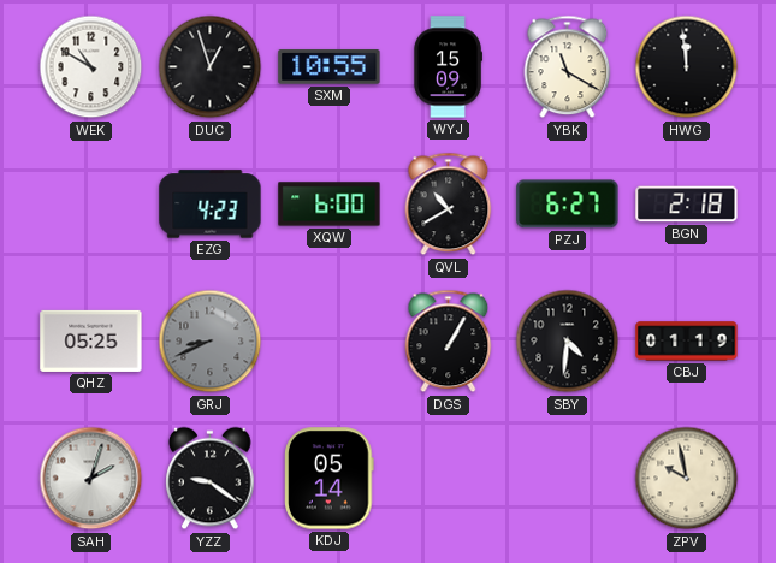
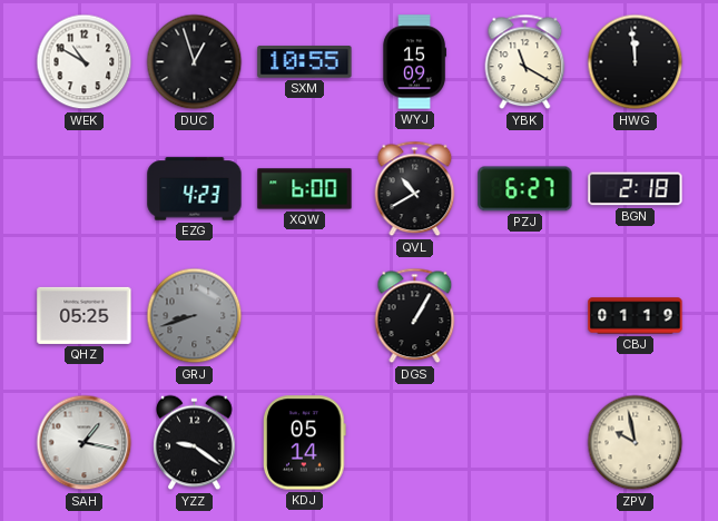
GRJ: 8:41 -> 8:42
SBY: 4:31 -> none
SAH: 2:03 -> 1:17
